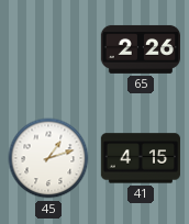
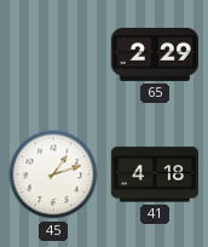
65: 2:26 -> 2:29
41: 4:15 -> 4:18
